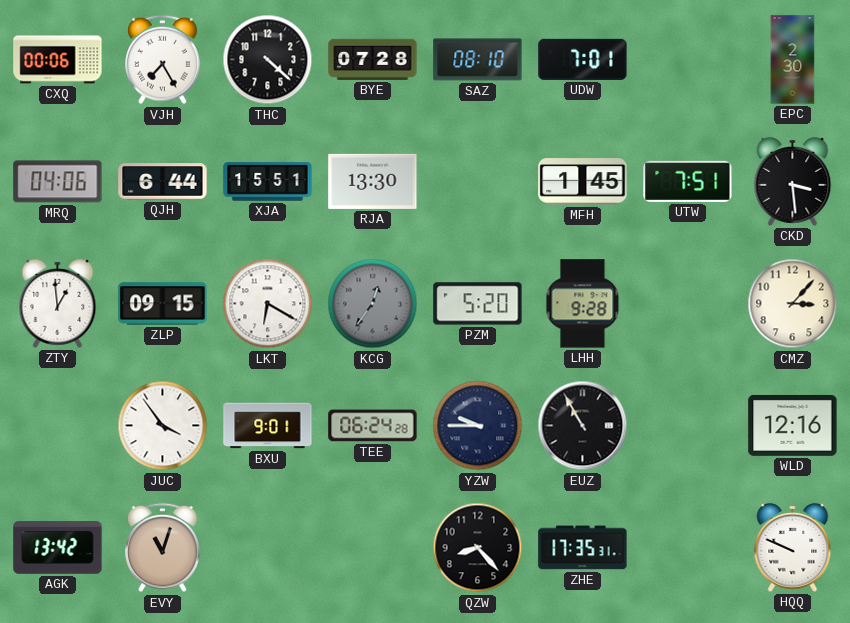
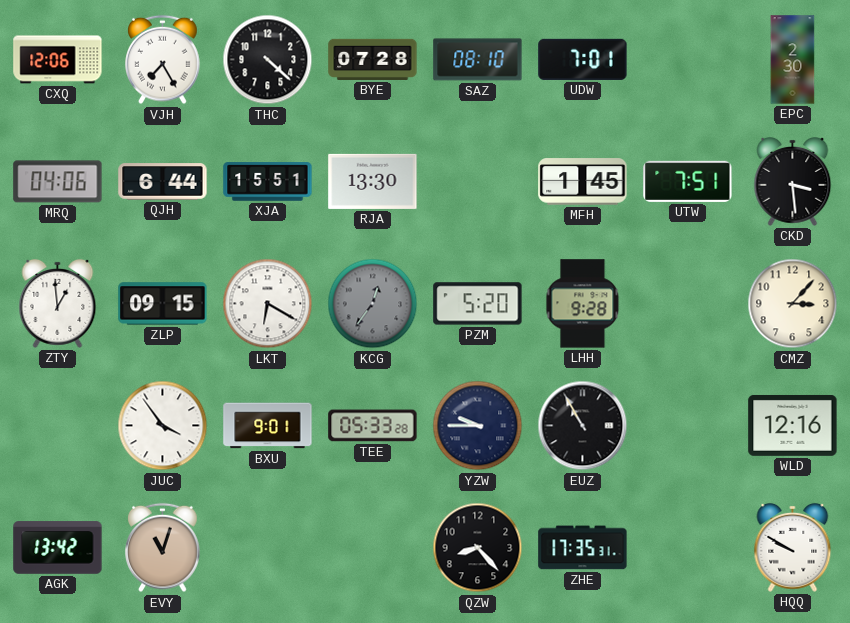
CXQ: 00:06 -> 12:06
TEE: 06:24 -> 05:33
HQQ: 9:49 -> 9:50
